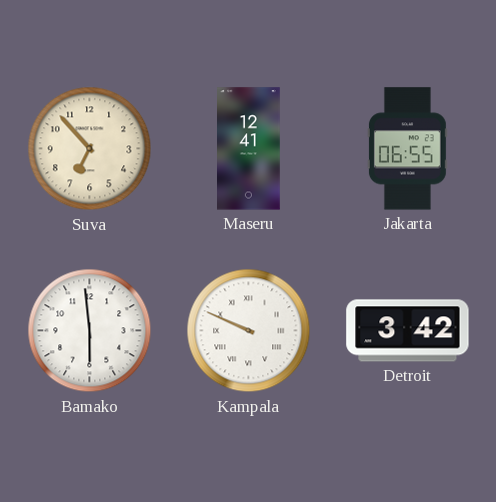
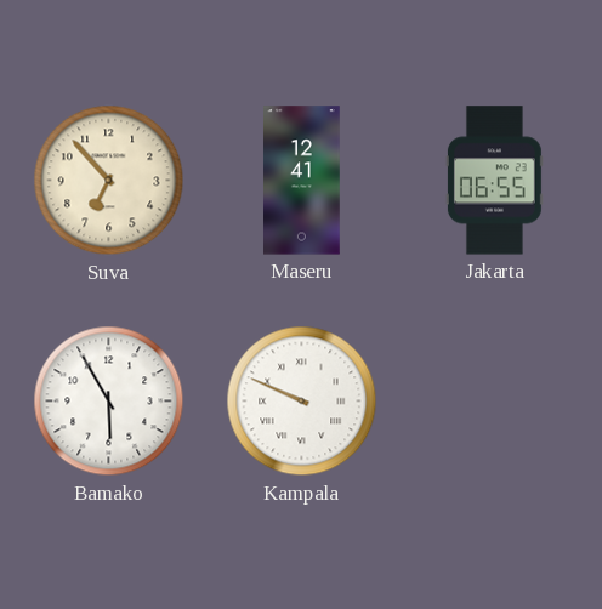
Bamako: 5:59 -> 5:55
Detroit: 3:42 -> none
